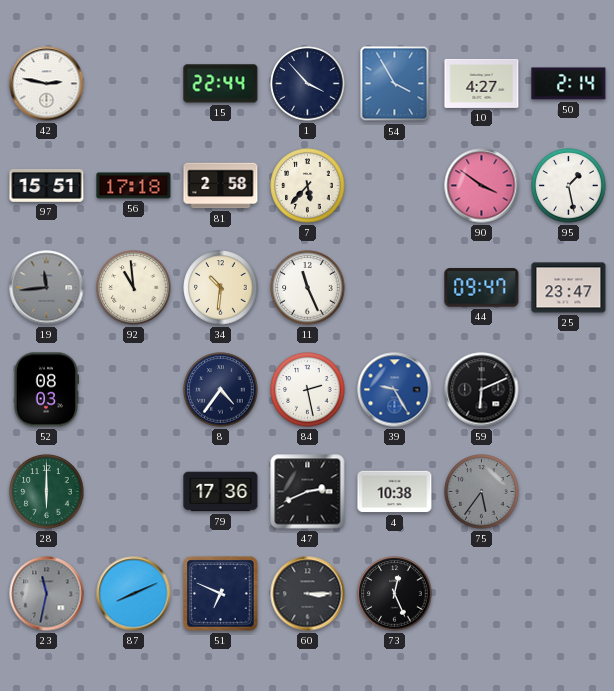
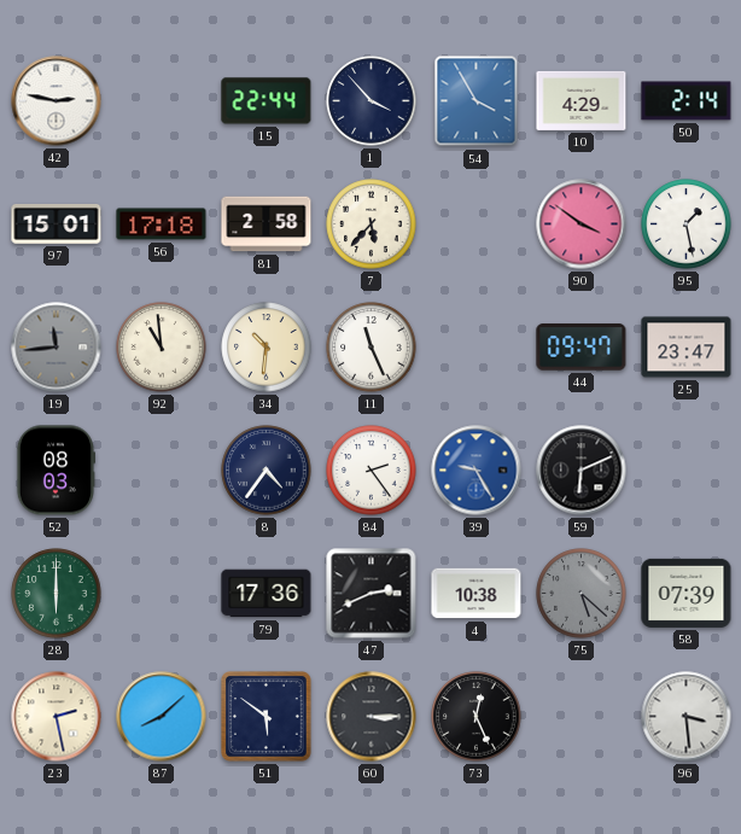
10: 4:27 -> 4:29
97: 15:51 -> 15:01
84: 2:28 -> 2:24
75: 5:36 -> 5:22
58: none -> 07:39
23: 11:32 -> 2:28
23 dial: grey -> cream
87: 8:11 -> 8:08
51: 6:49 -> 5:51
96: none -> 3:29
